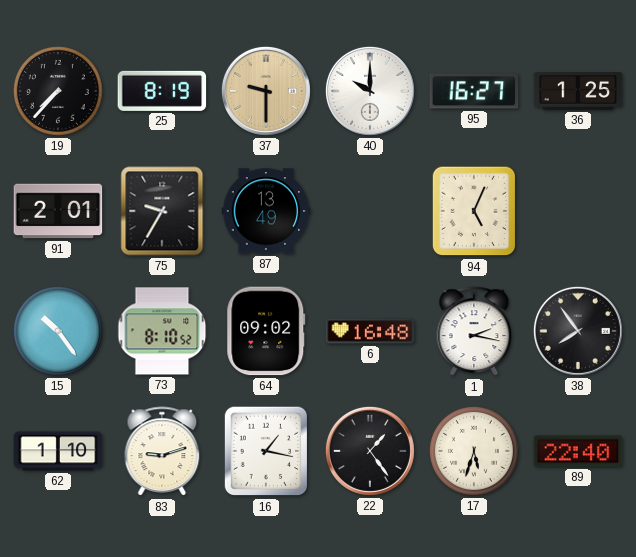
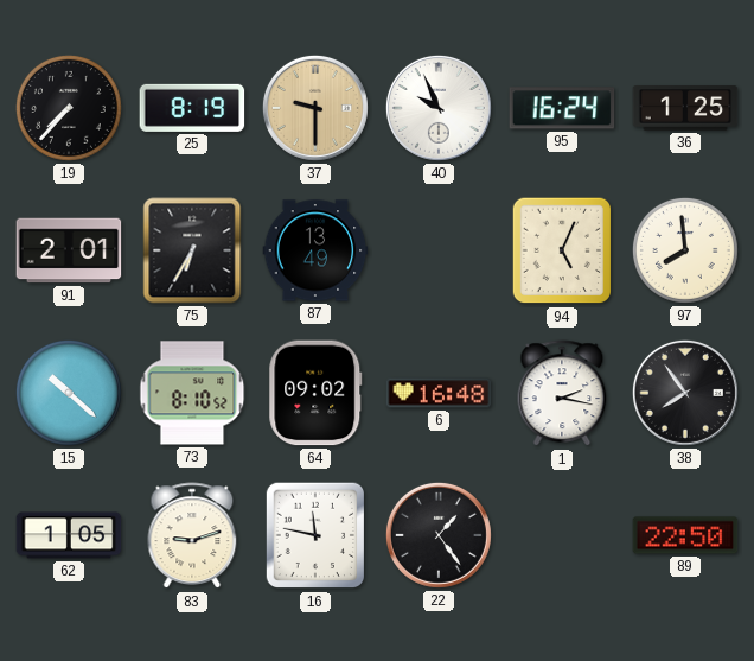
40: 10:00 -> 9:56
95: 16:27 -> 16:24
75: 9:35 -> 6:35
97: none -> 7:59
15: 10:24 -> 10:22
62: 1:10 -> 1:05
16: 1:17 -> 11:47
17: 5:33 -> none
89: 22:40 -> 22:50
